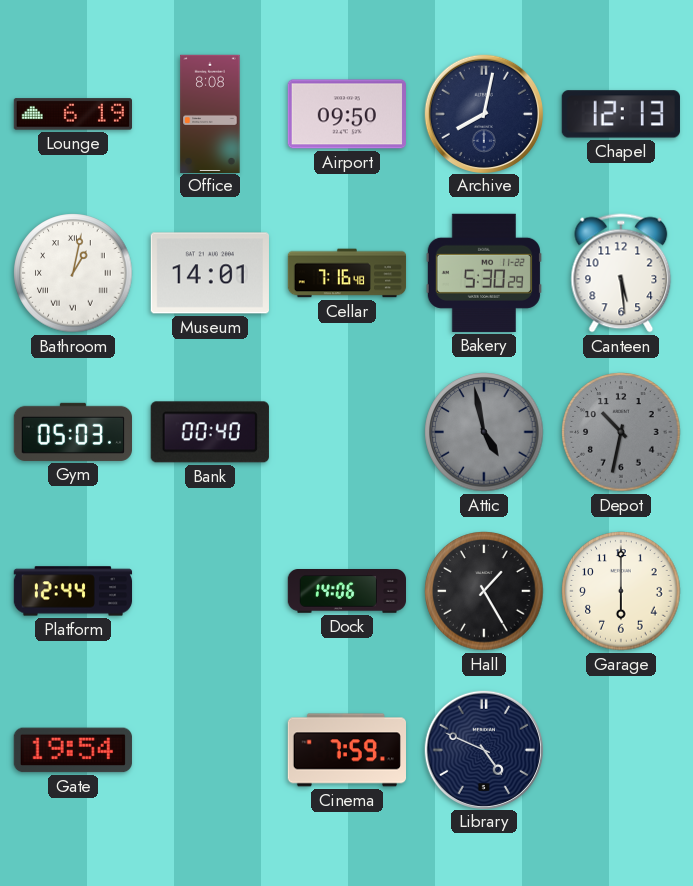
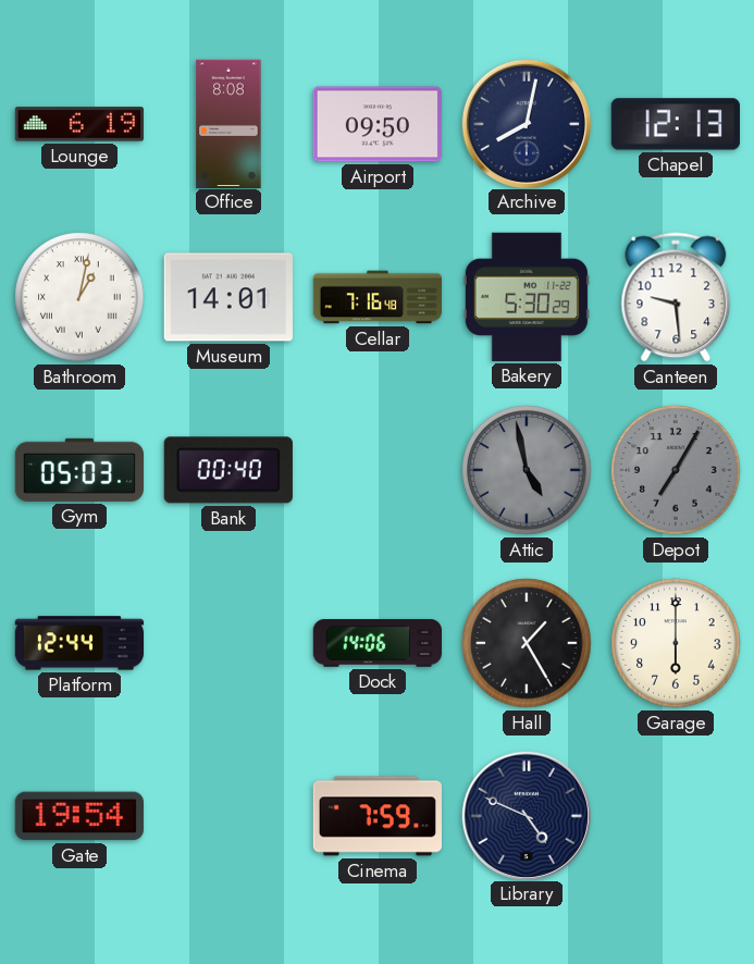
Canteen: 5:29 -> 9:29
Depot: 10:32 -> 7:05
